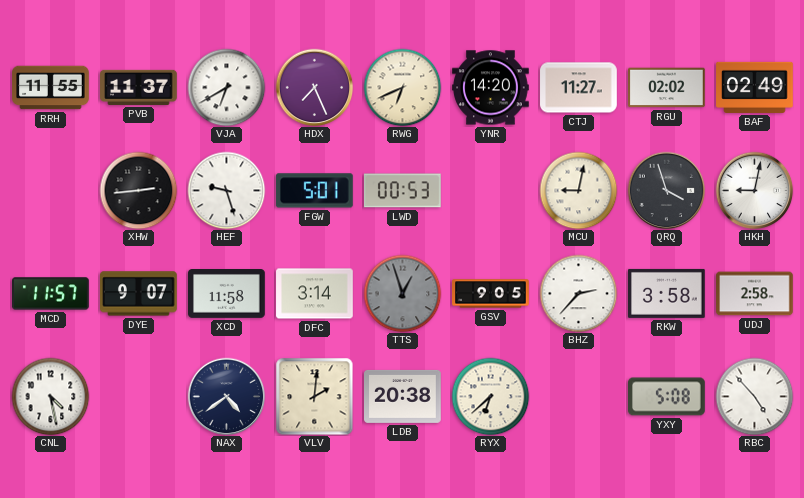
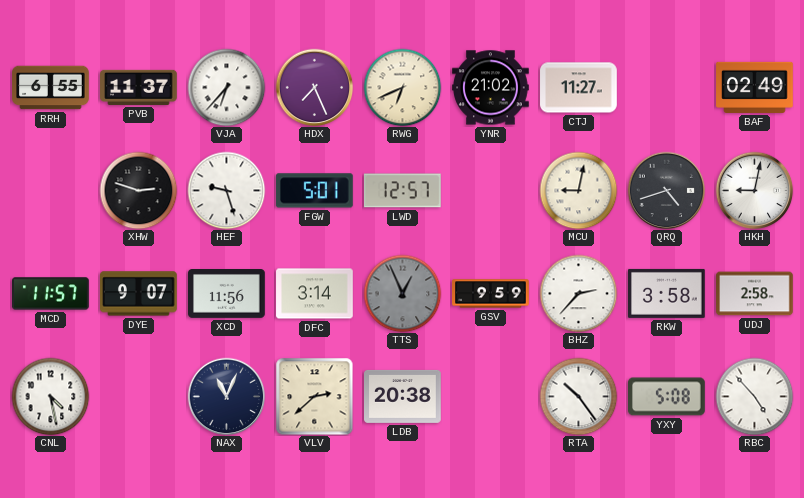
RRH: 11:55 -> 6:55
VJA: 6:40 -> 6:37
YNR: 14:20 -> 21:02
RGU: 02:02 -> none
XHW: 2:44 -> 2:48
LWD: 00:53 -> 12:57
QRQ: 3:57 -> 4:42
XCD: 11:58 -> 11:56
TTS: 12:57 -> 12:56
GSV: 9:05 -> 9:59
NAX: 4:39 -> 11:04
VLV: 2:01 -> 2:38
RYX: 6:38 -> none
RTA: none -> 10:24
